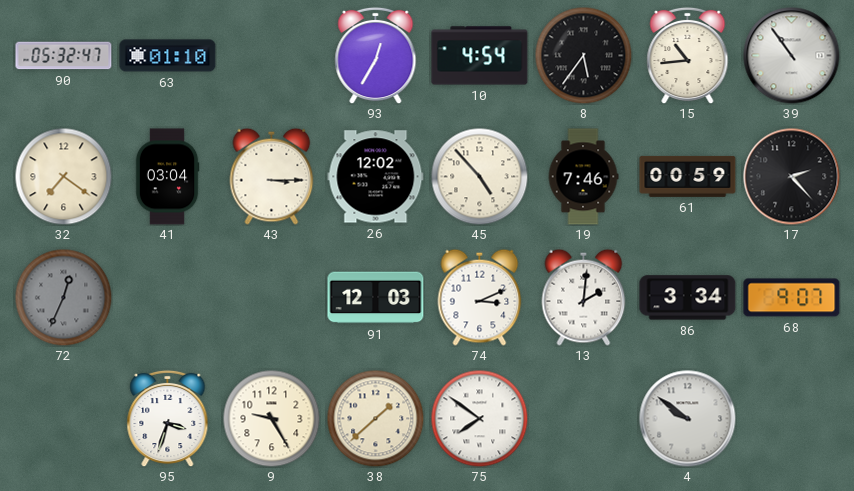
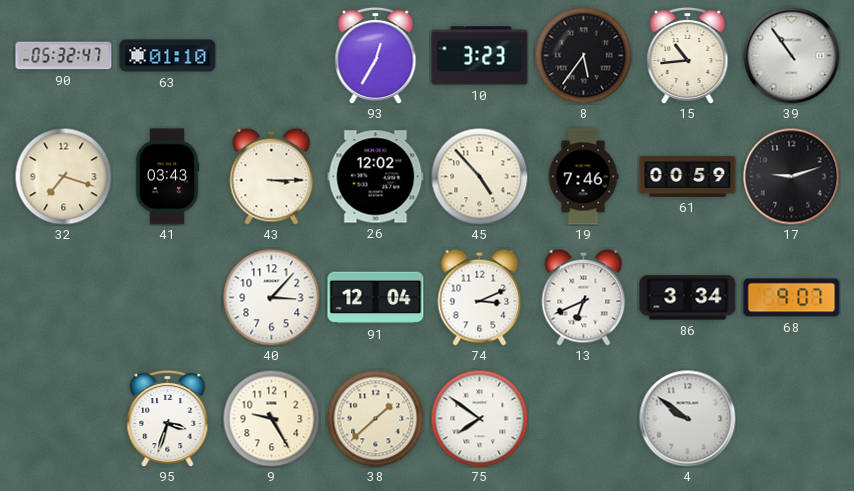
10: 4:54 -> 3:23
32: 7:21 -> 7:18
41: 03:04 -> 03:43
17: 2:23 -> 9:12
72: 12:34 -> none
40: none -> 3:07
91: 12:03 -> 12:04
13: 2:01 -> 6:41
